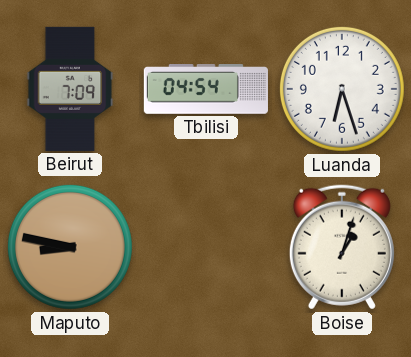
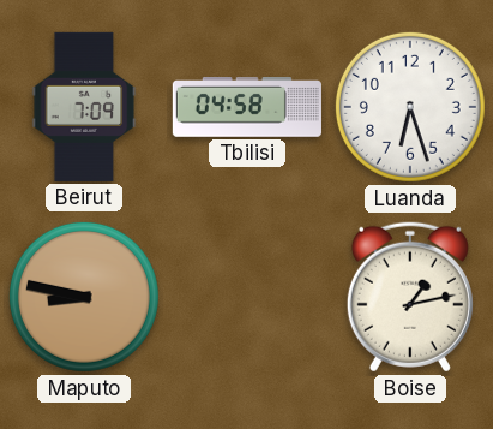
Tbilisi: 04:54 -> 04:58
Boise: 1:03 -> 1:13
